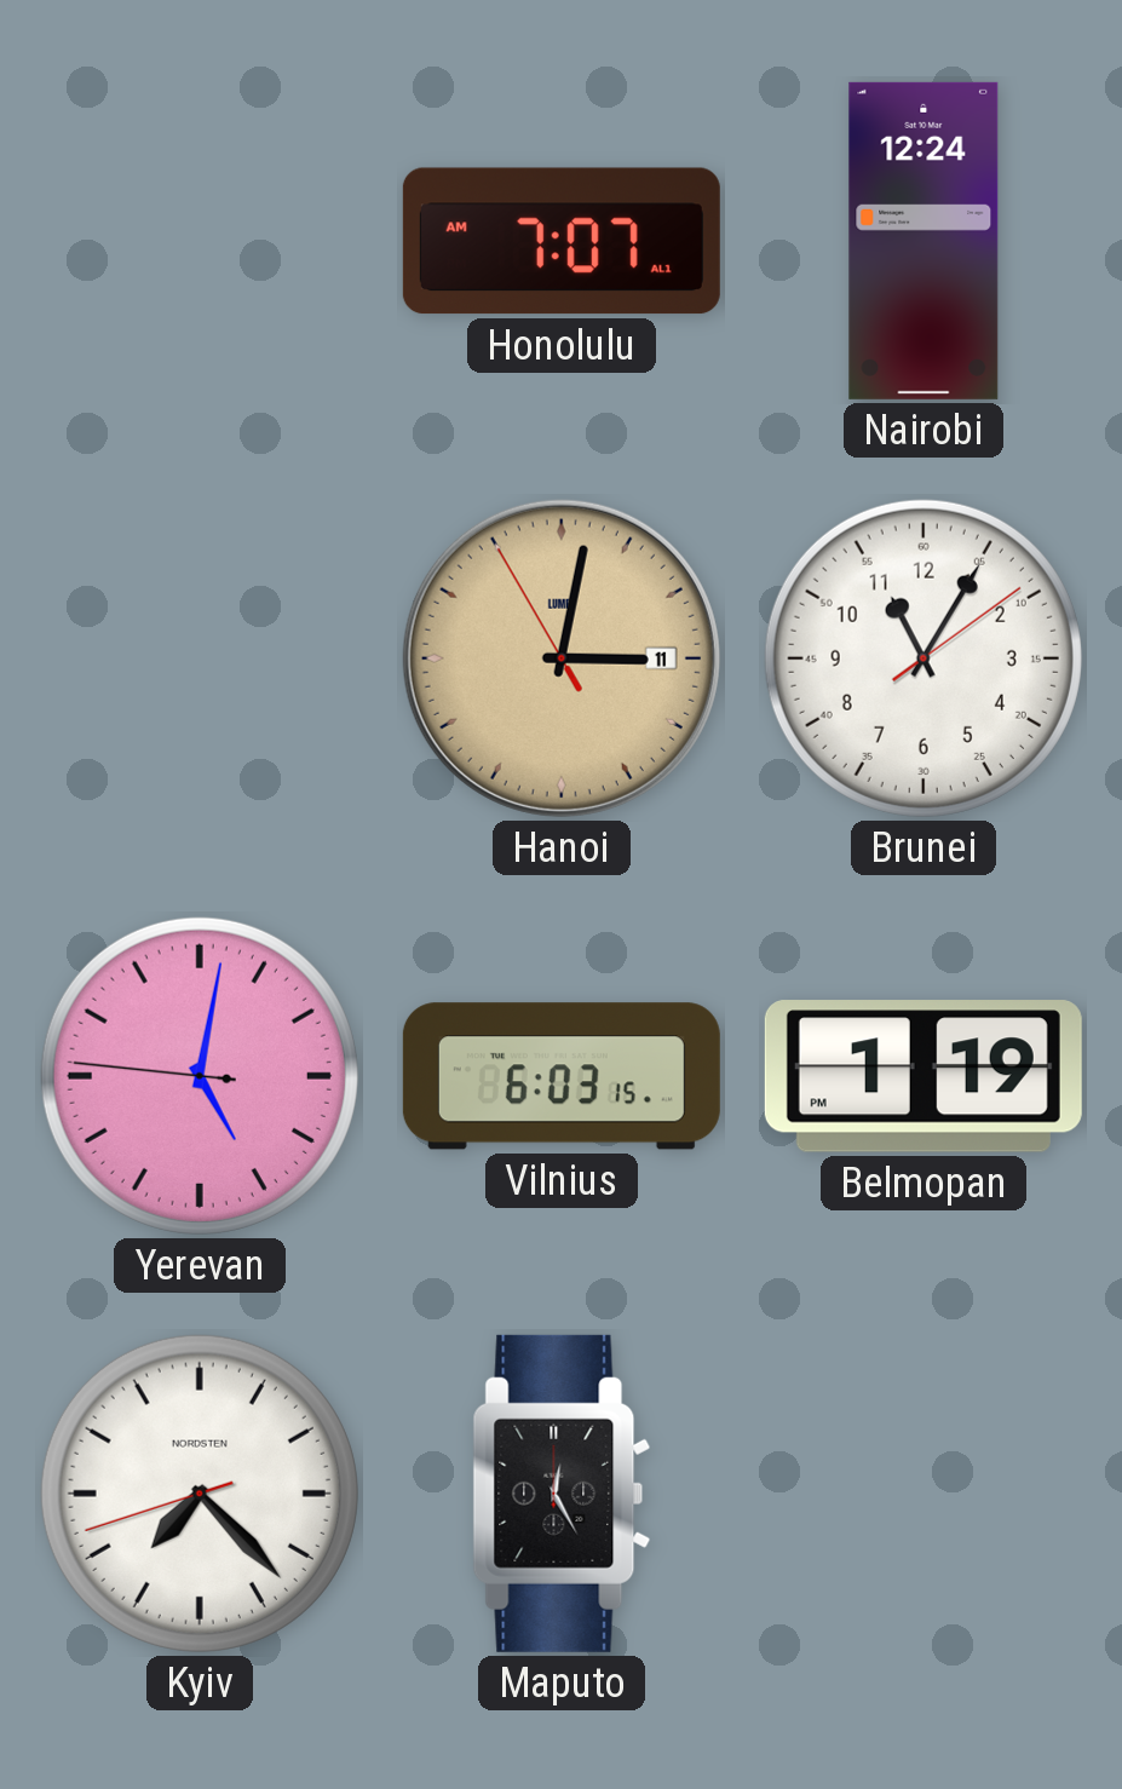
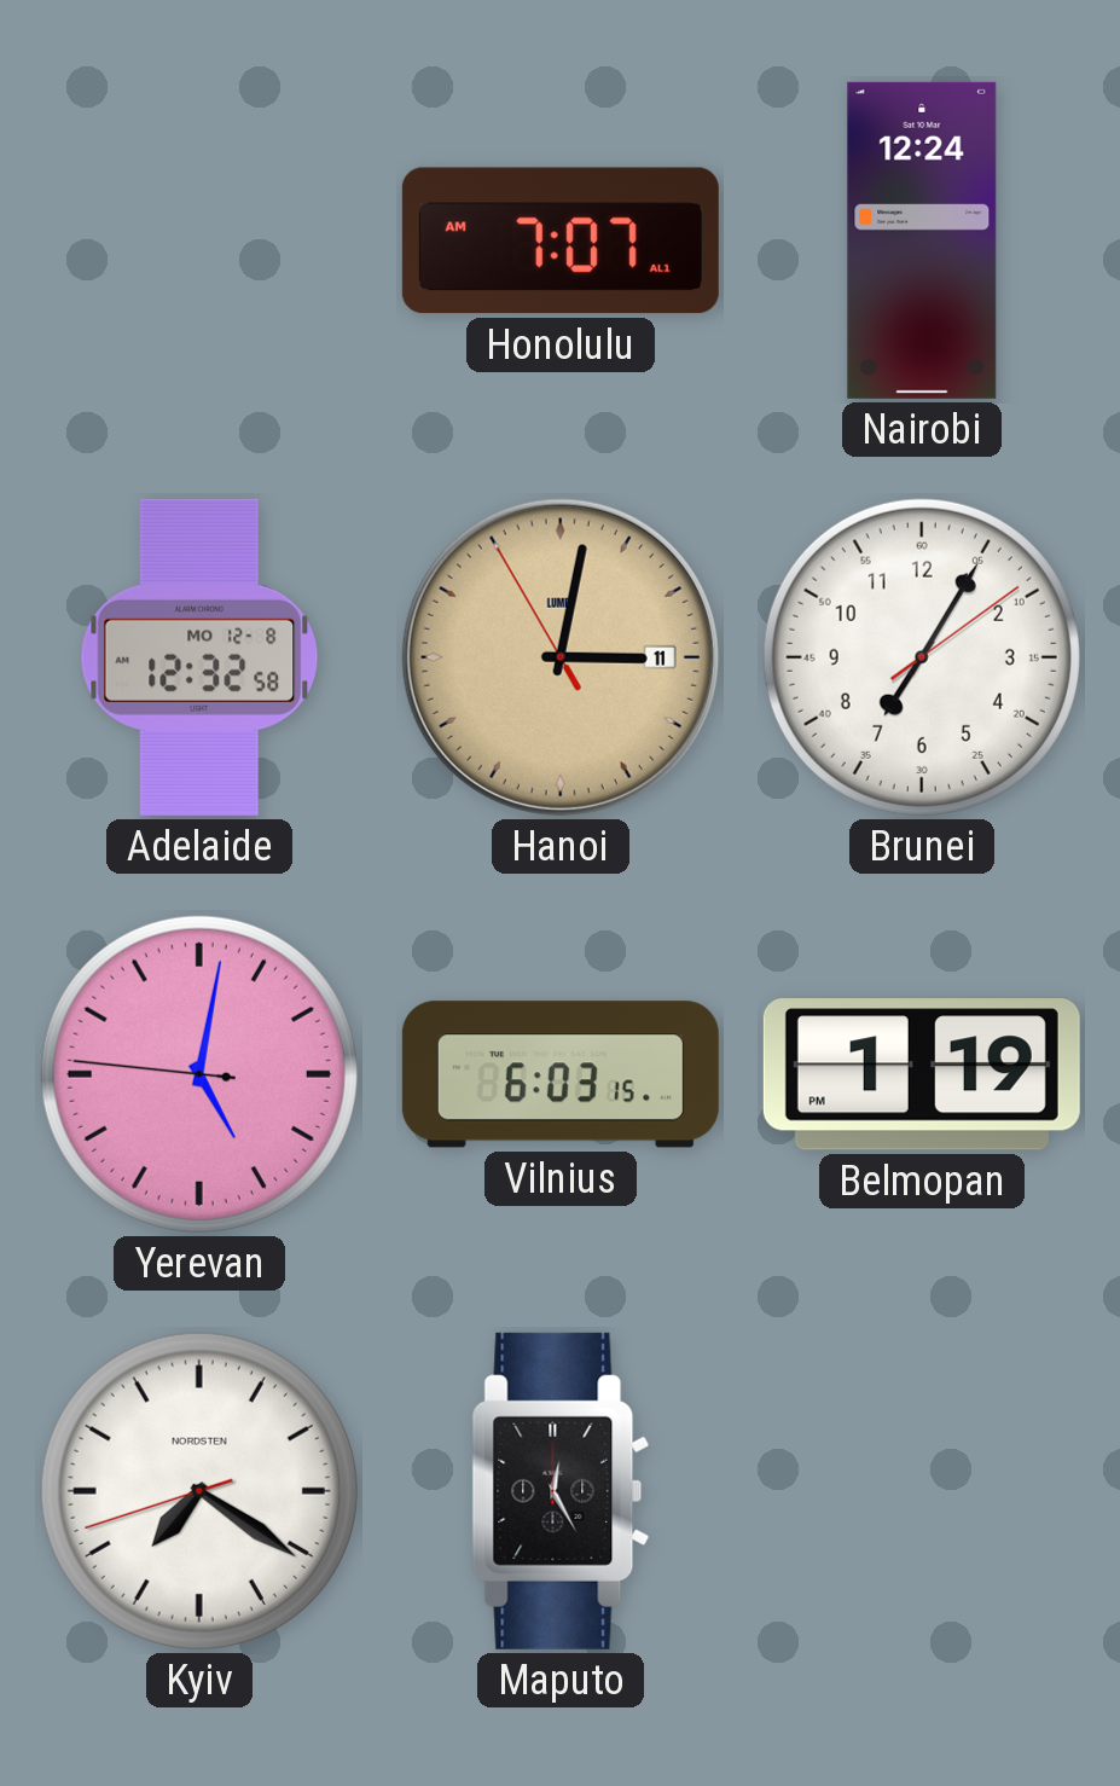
Adelaide: none -> 12:32
Brunei: 11:05 -> 7:05
Kyiv: 7:22 -> 7:20
